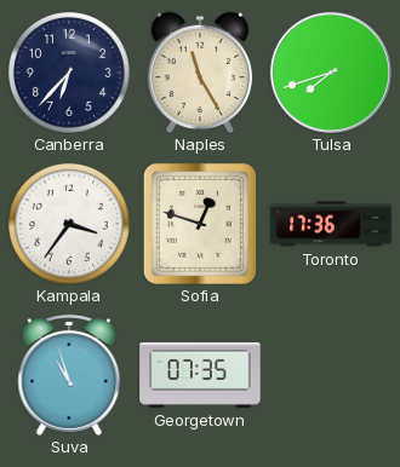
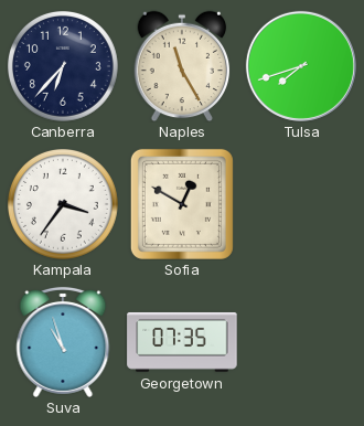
Sofia: 12:48 -> 12:50
Toronto: 17:36 -> none
